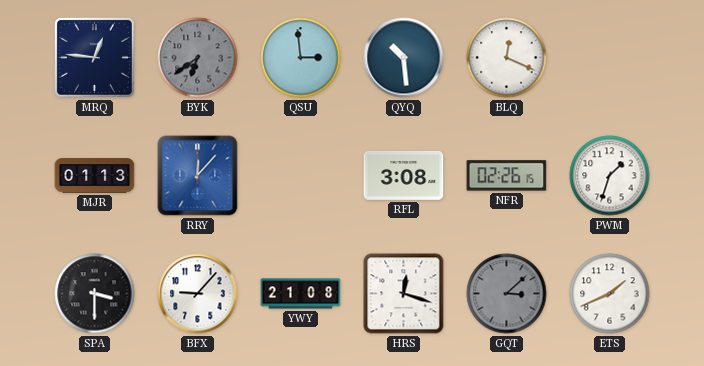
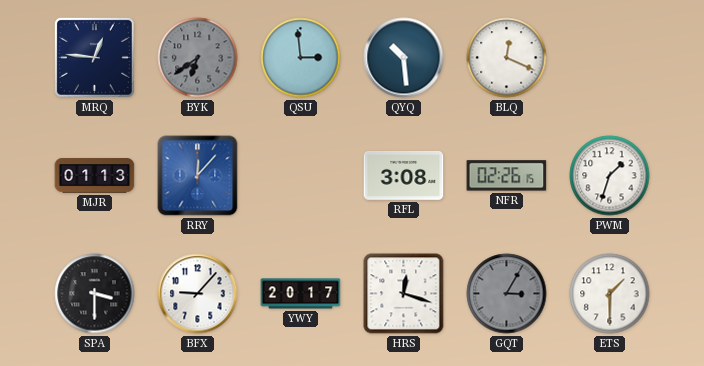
YWY: 21:08 -> 20:17
GQT: 3:08 -> 3:05
ETS: 1:41 -> 1:30
